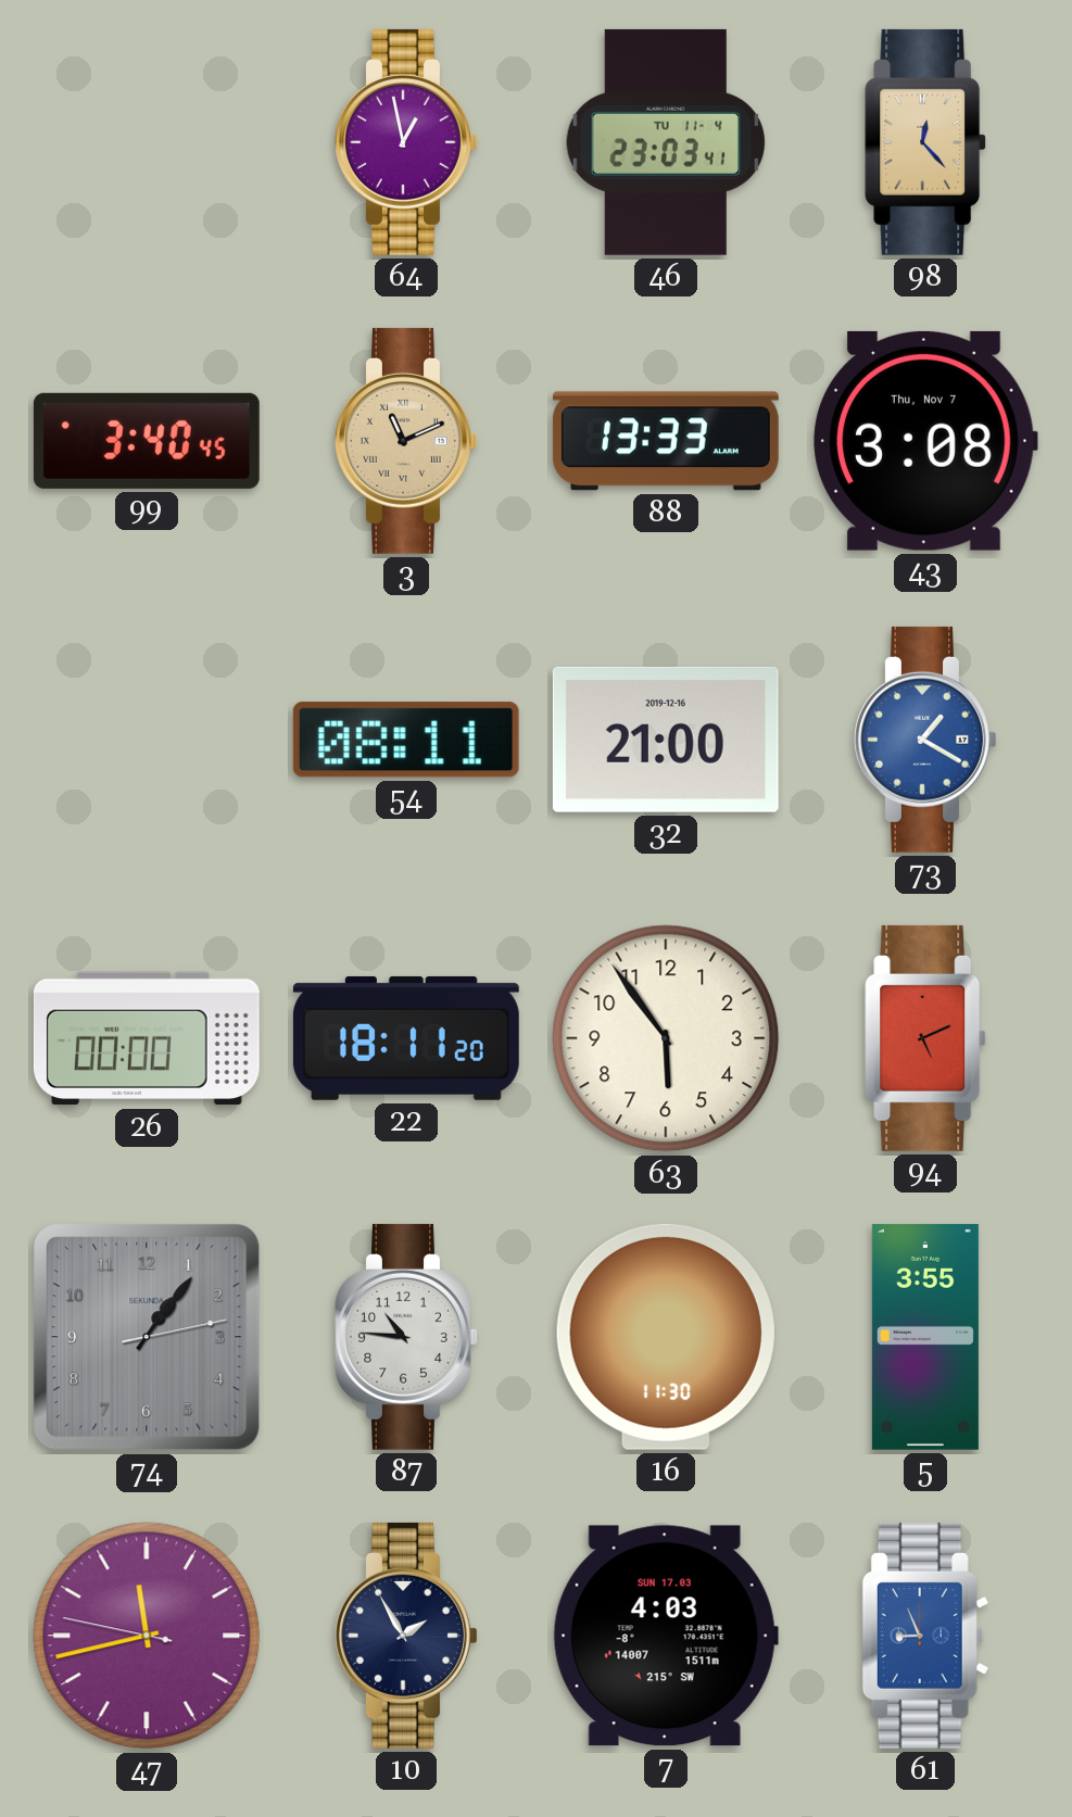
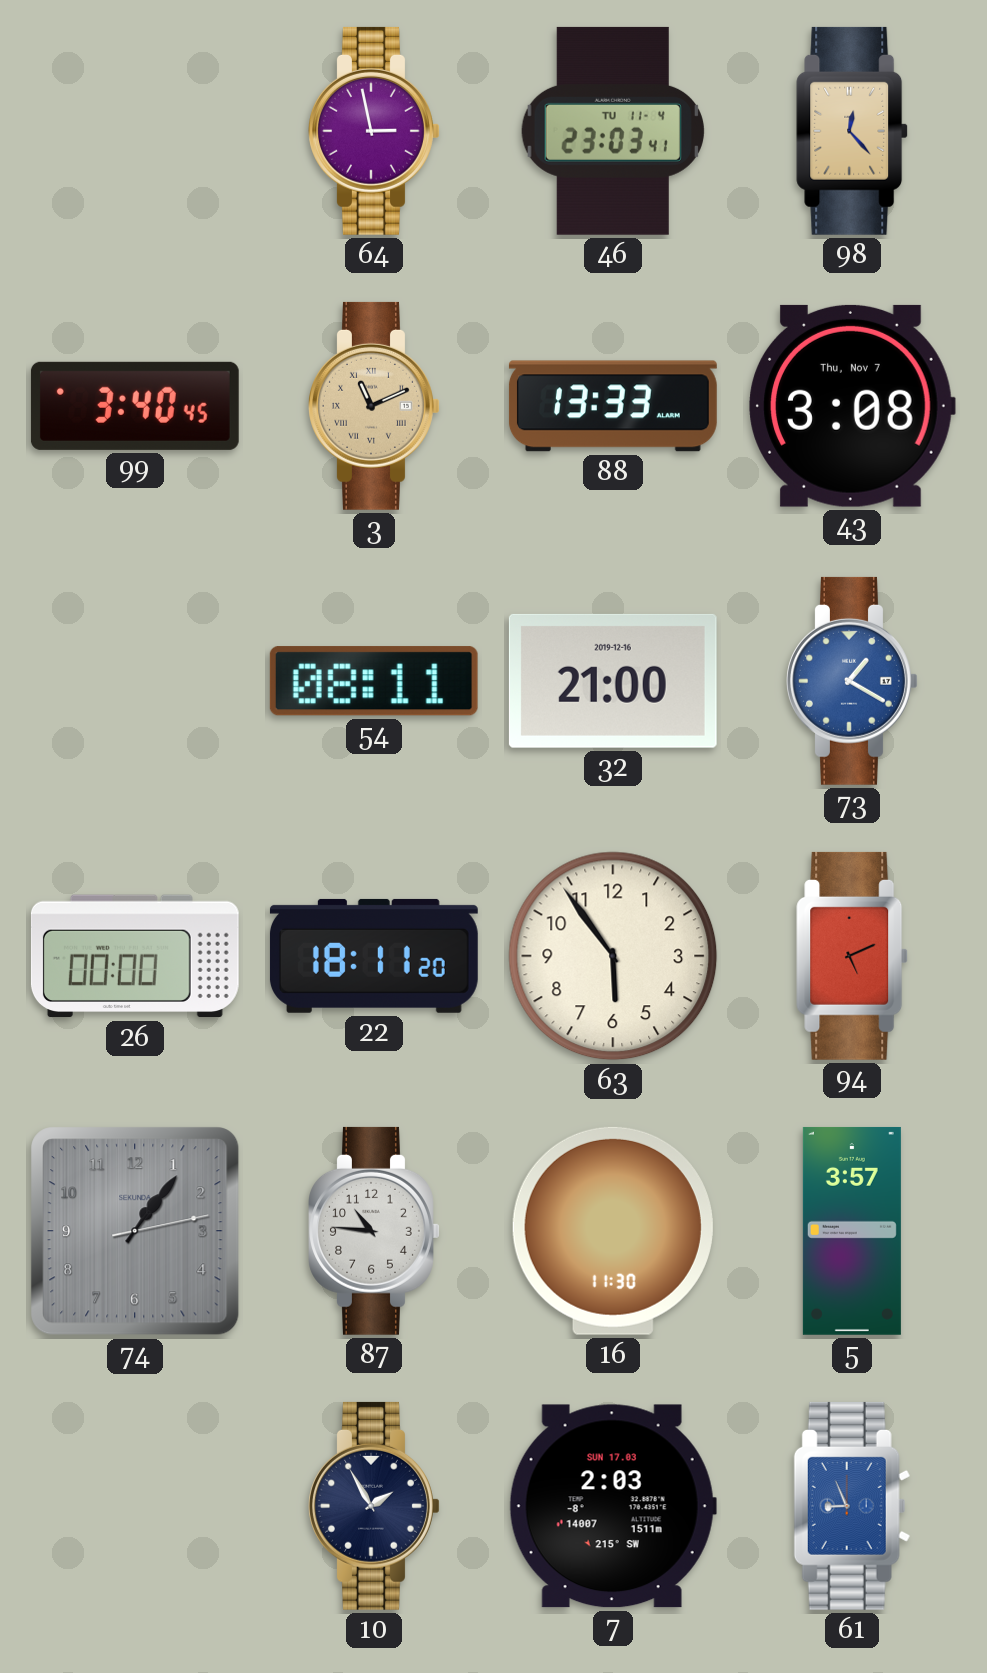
64: 12:58 -> 2:58
5: 3:55 -> 3:57
47: 11:42 -> none
7: 4:03 -> 2:03
